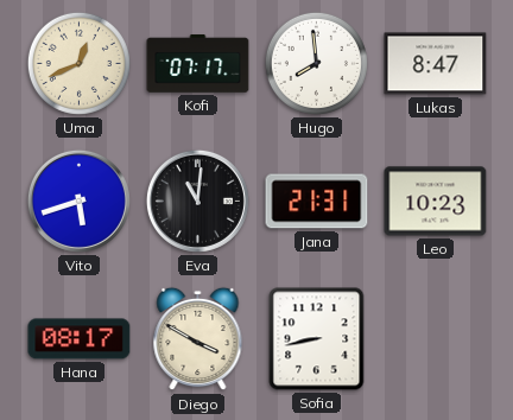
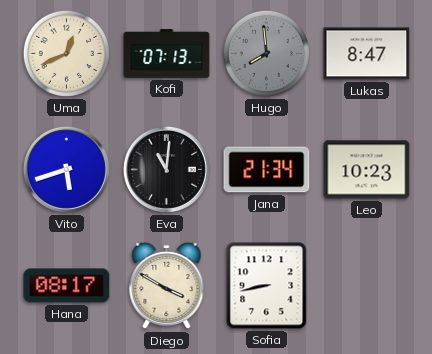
Kofi: 07:17 -> 07:13
Hugo dial: white -> grey
Jana: 21:31 -> 21:34
